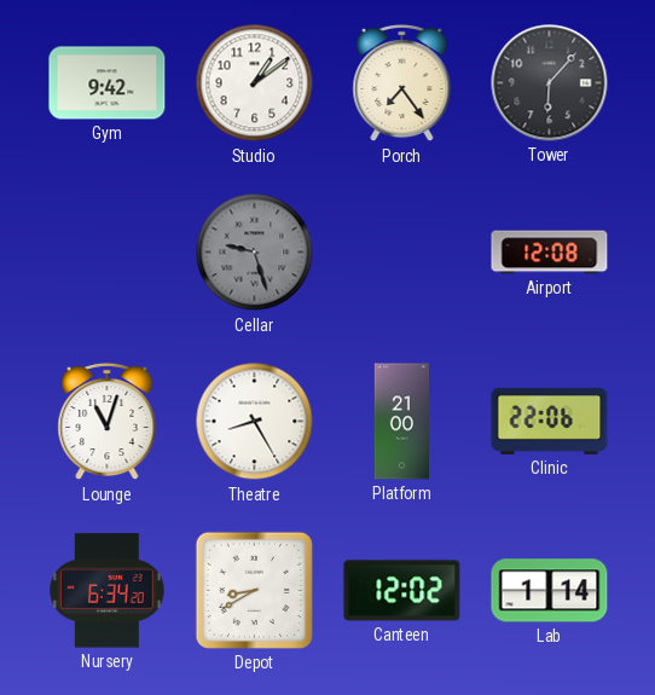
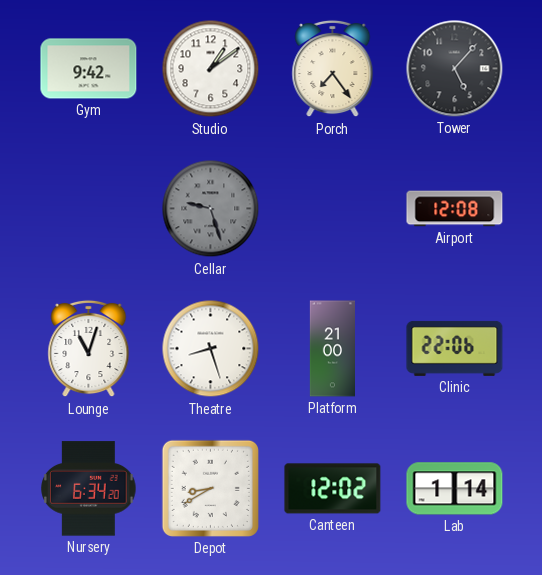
Tower: 6:07 -> 5:07
Theatre: 8:25 -> 8:27
